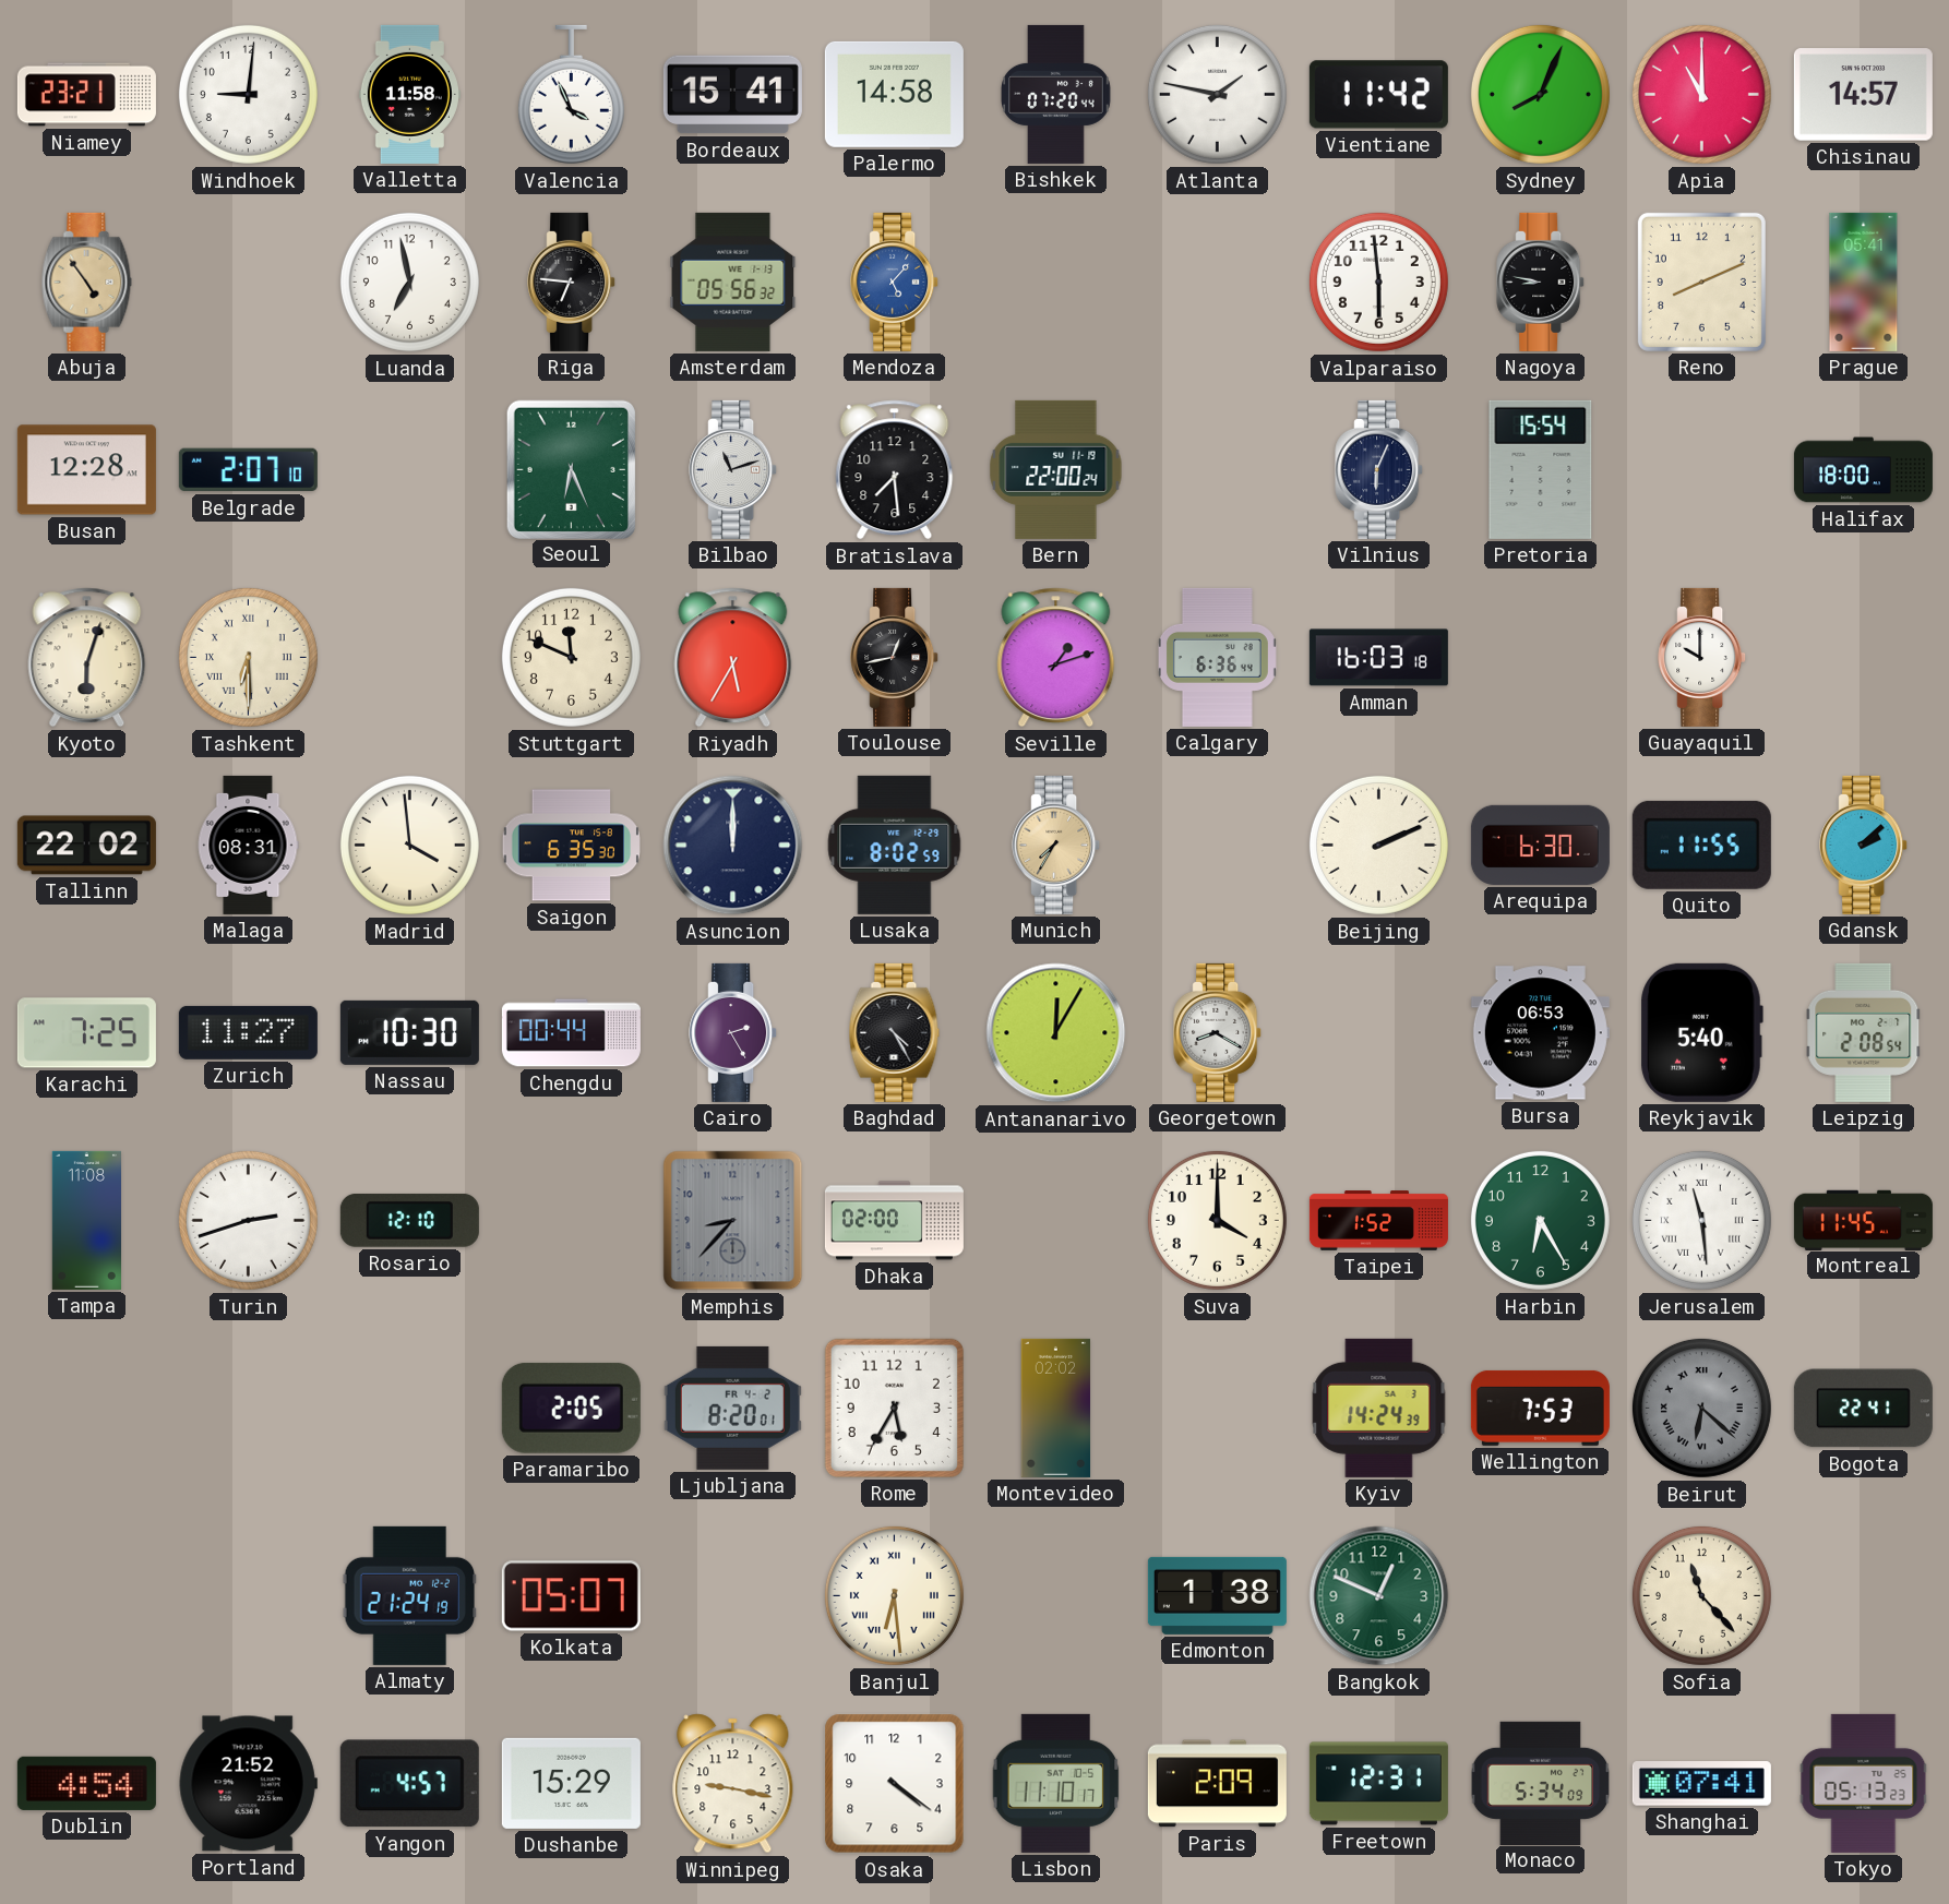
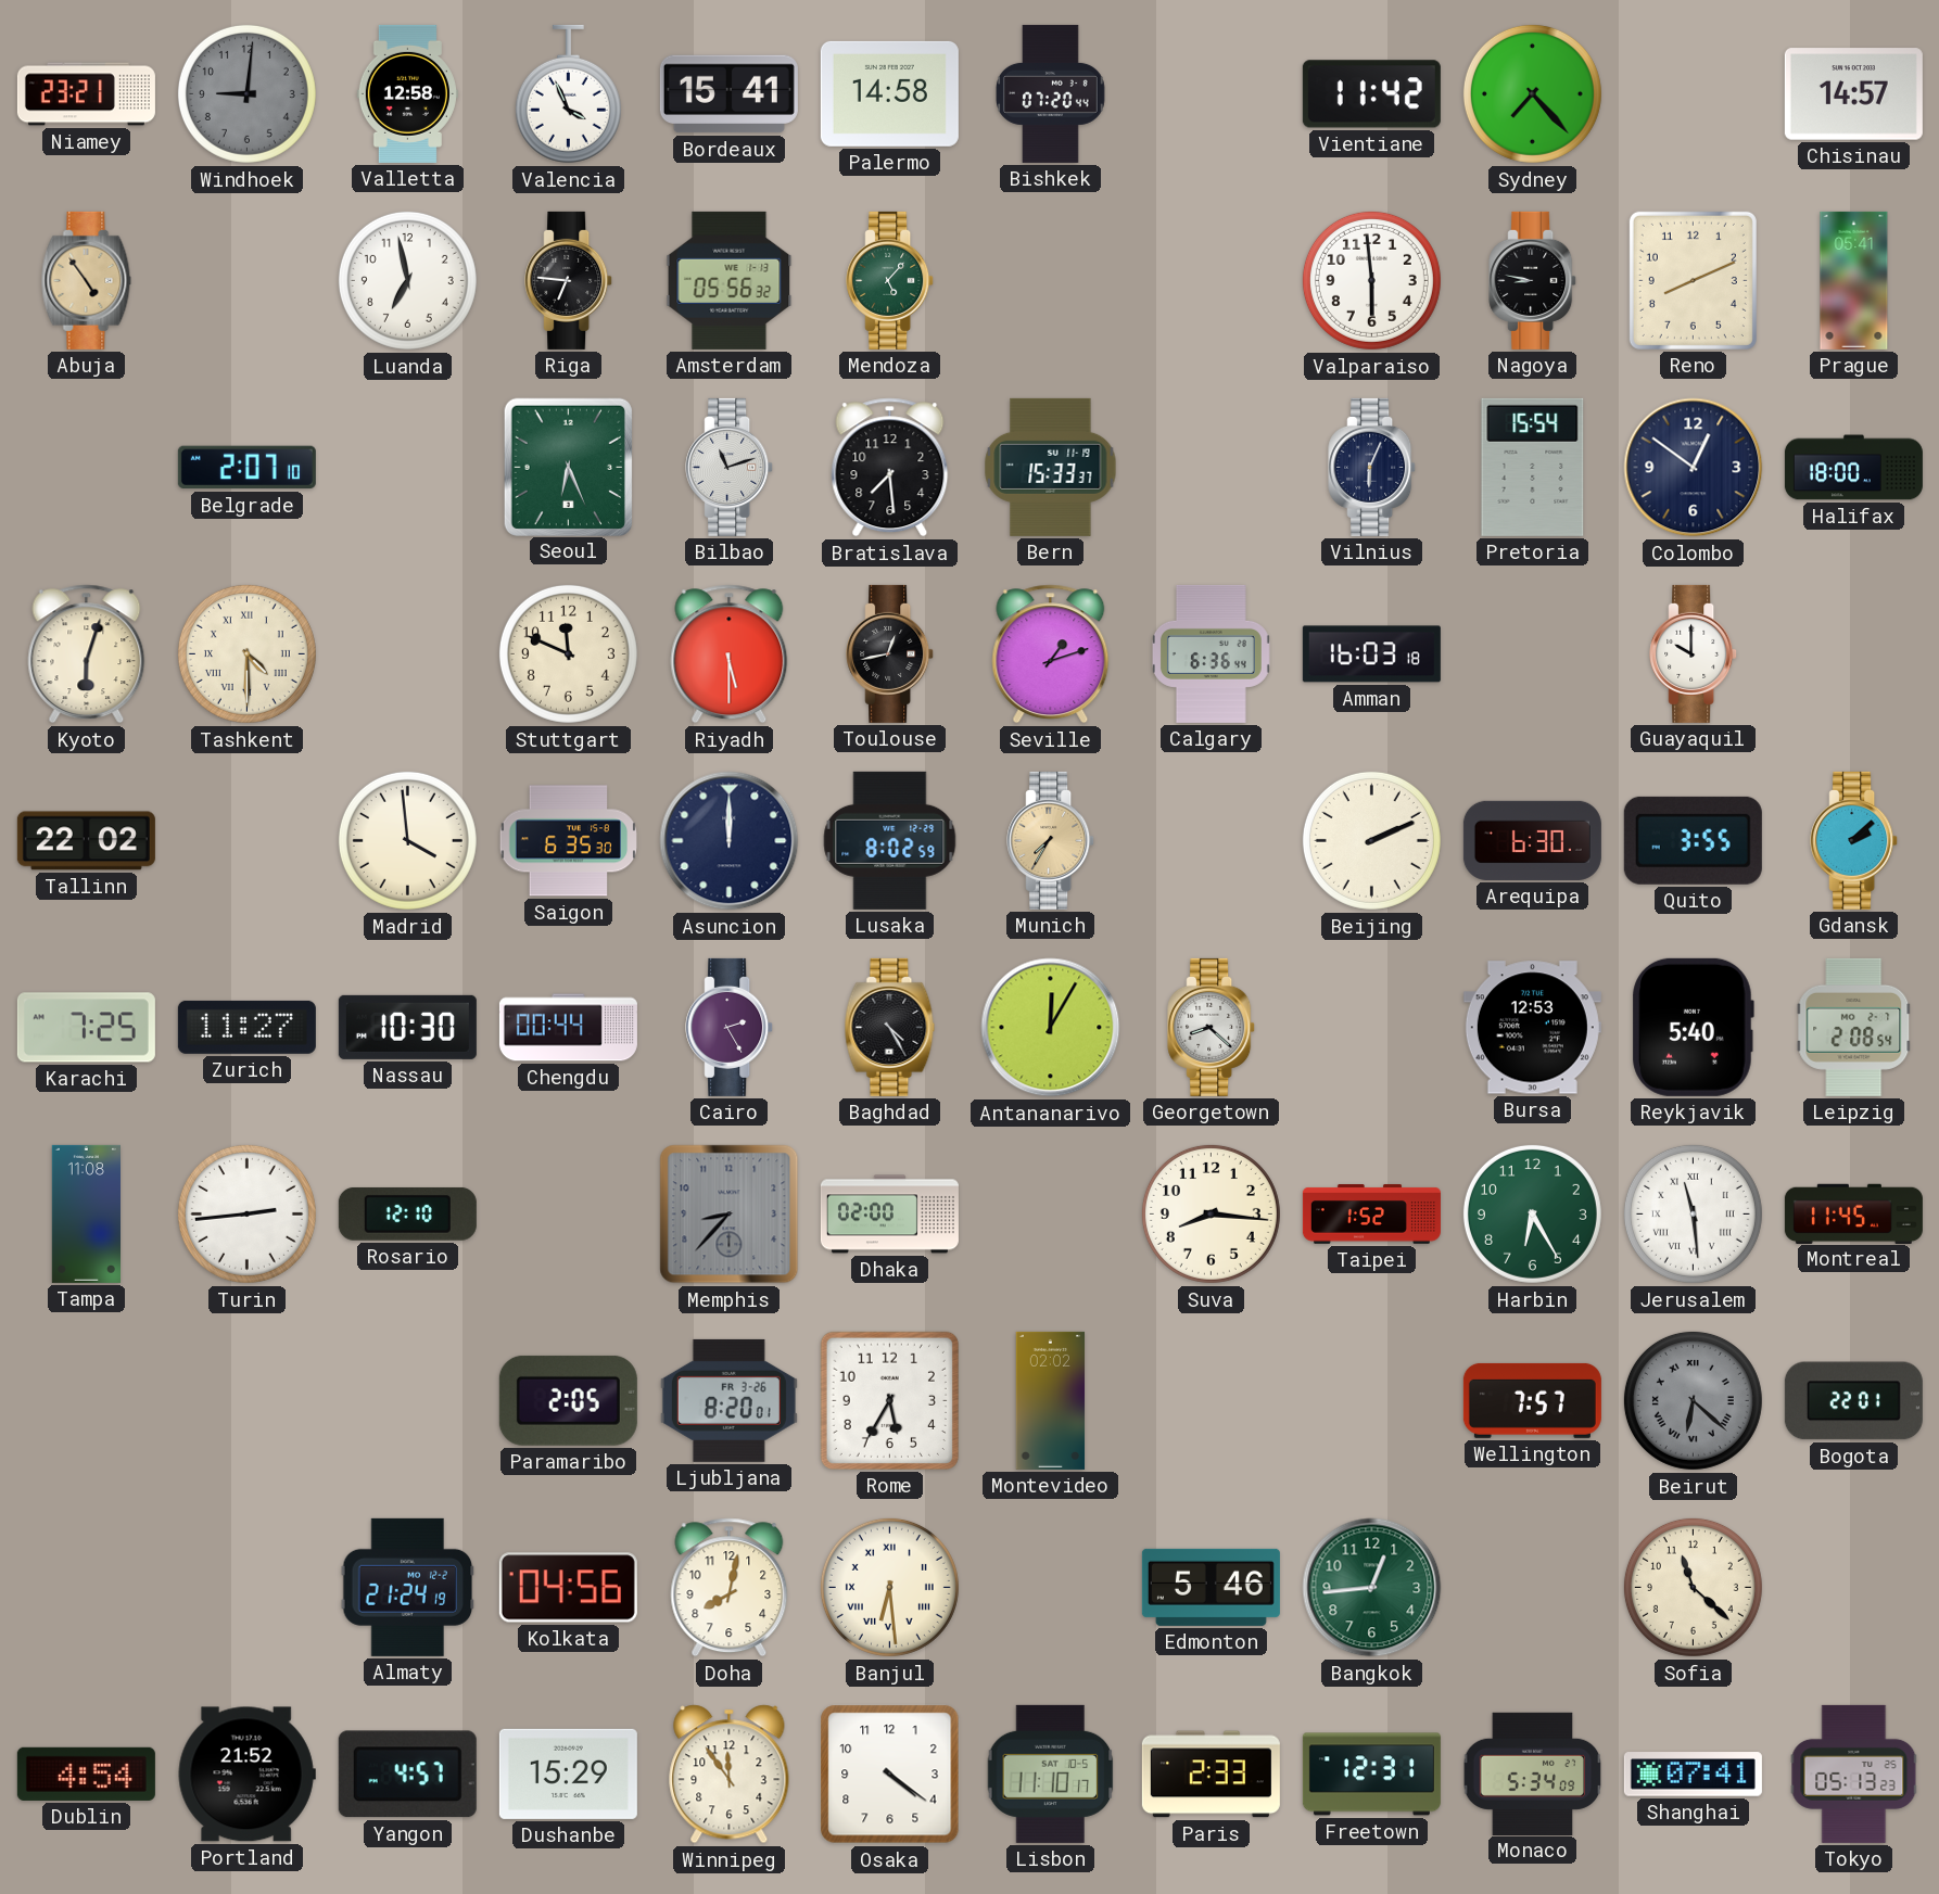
Windhoek dial: white -> grey
Valletta: 11:58 -> 12:58
Atlanta: 1:47 -> none
Sydney: 8:04 -> 7:23
Apia: 11:00 -> none
Mendoza dial: blue -> green
Busan: 12:28 -> none
Bern: 22:00 -> 15:33
Colombo: none -> 12:51
Tashkent: 6:30 -> 4:30
Riyadh: 5:35 -> 5:30
Malaga: 08:31 -> none
Quito: 11:55 -> 3:55
Georgetown: 8:20 -> 8:22
Bursa: 06:53 -> 12:53
Turin: 2:42 -> 2:44
Suva: 4:00 -> 8:16
Ljubljana date: FR 4-2 -> FR 3-26
Kyiv: 14:24 -> none
Wellington: 7:53 -> 7:57
Bogota: 22:41 -> 22:01
Kolkata: 05:07 -> 04:56
Doha: none -> 8:02
Edmonton: 1:38 -> 5:46
Bangkok: 12:49 -> 12:44
Sofia: 11:23 -> 11:22
Winnipeg: 9:17 -> 11:54
Paris: 2:09 -> 2:33
